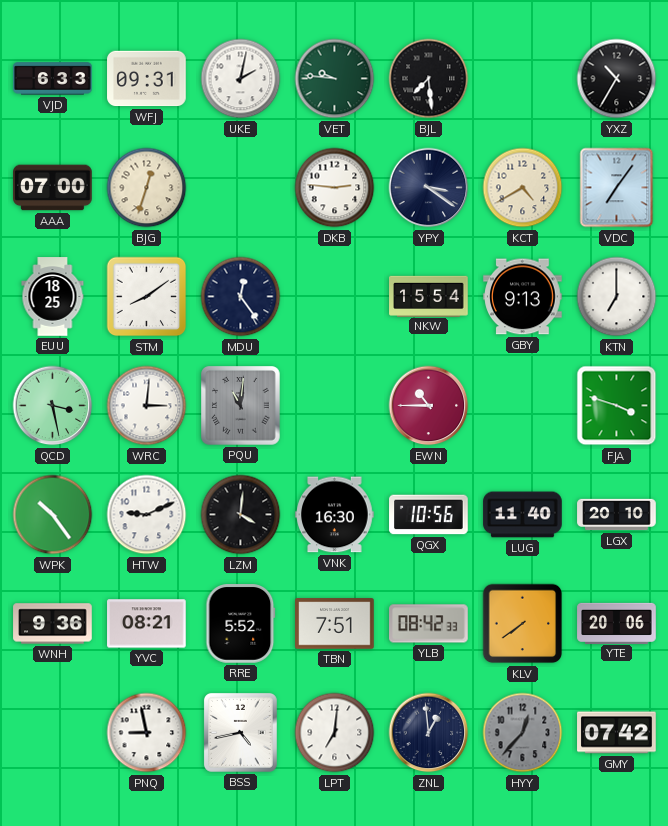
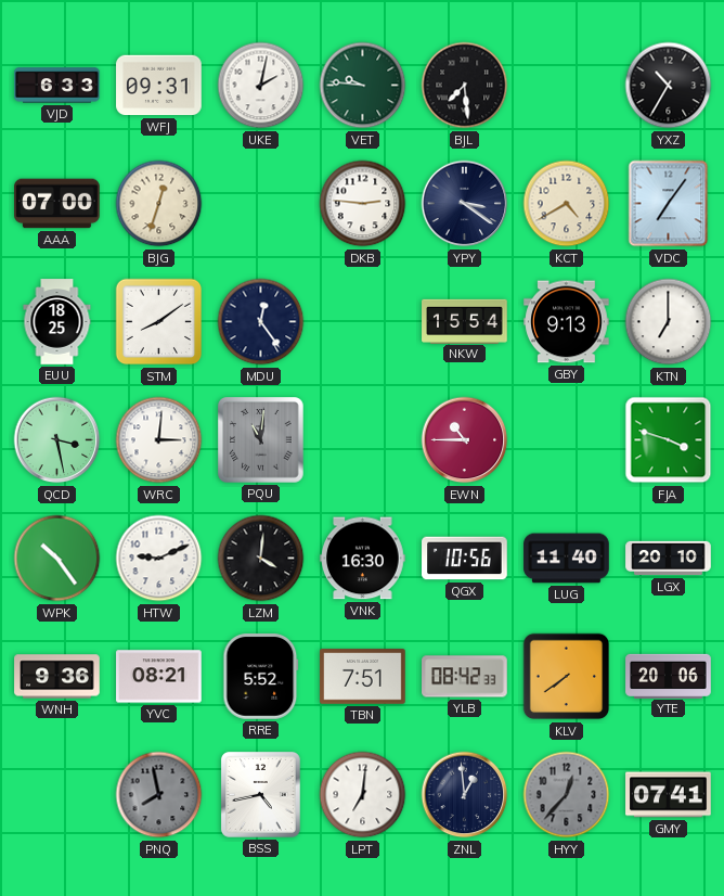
PNQ: 8:58 -> 7:58
PNQ dial: white -> grey
GMY: 07:42 -> 07:41
